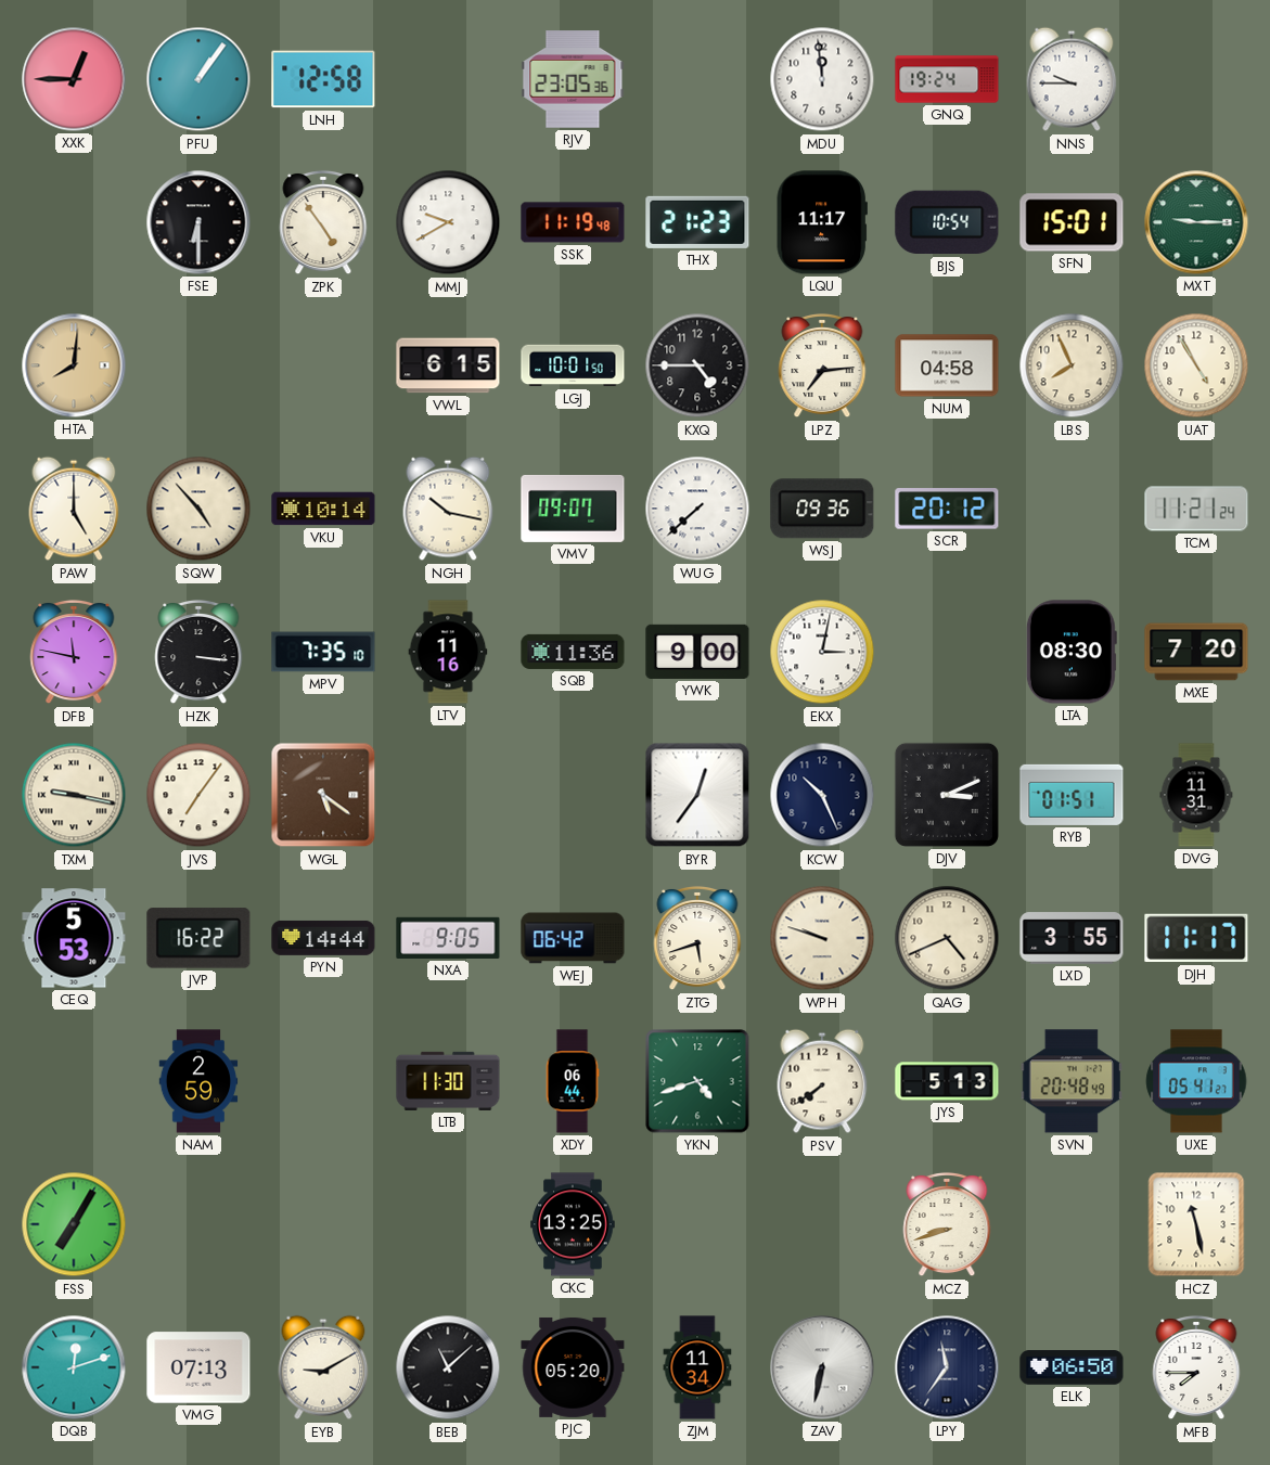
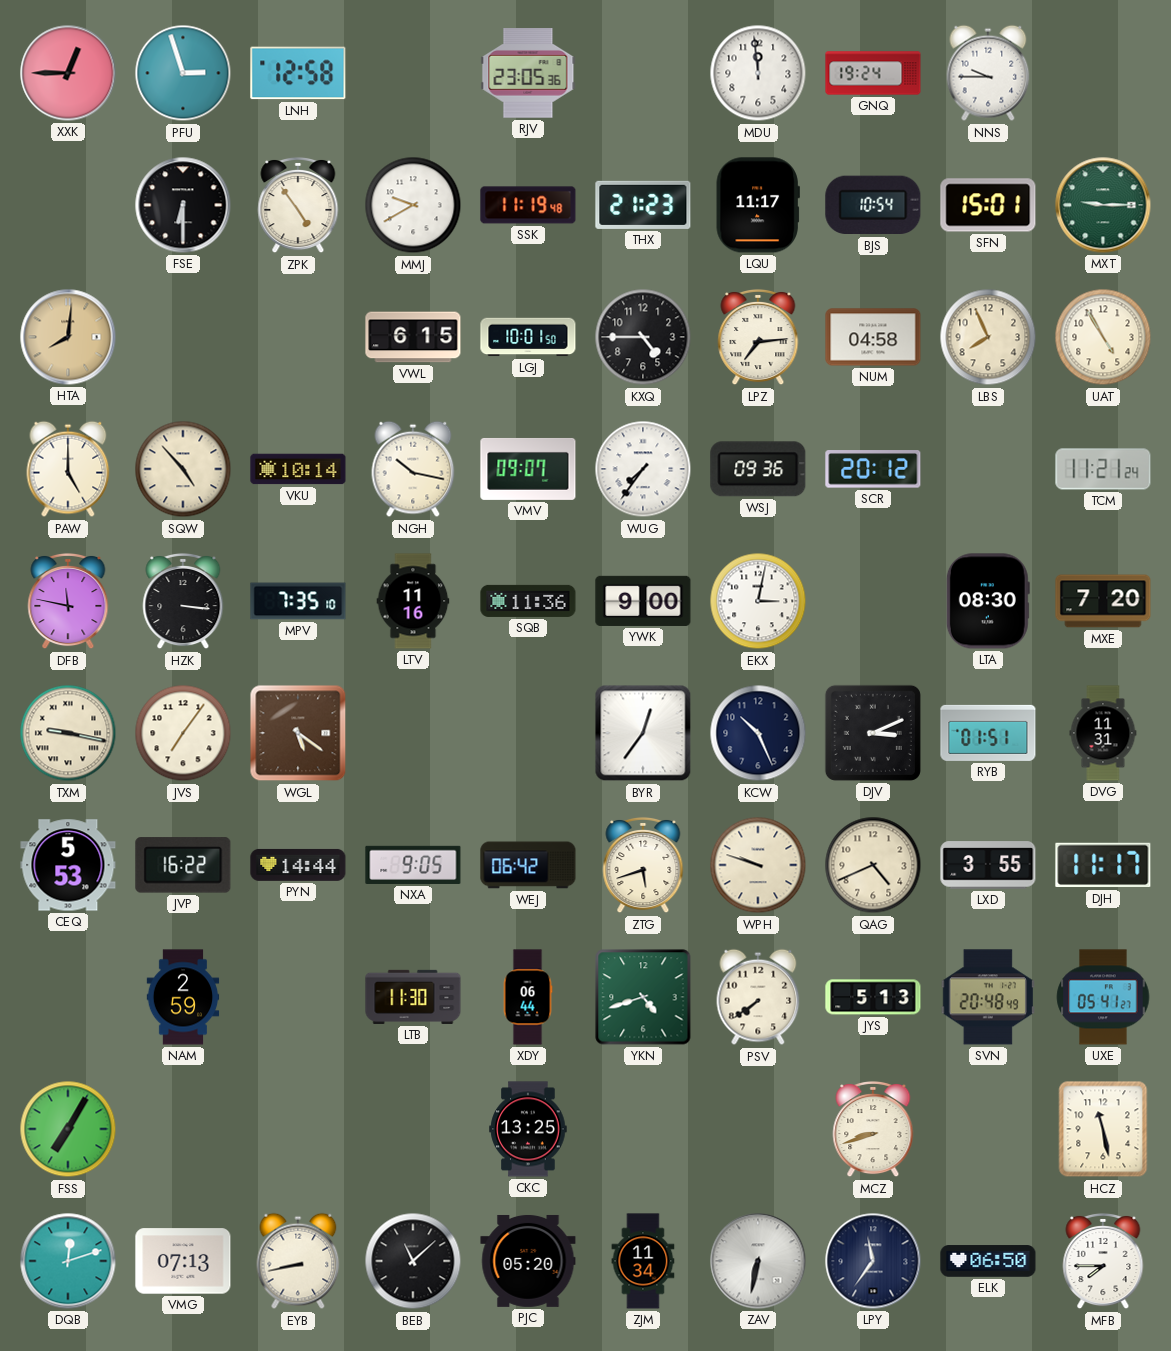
PFU: 1:06 -> 2:57
WUG: 7:38 -> 7:36
EYB: 9:10 -> 8:43
